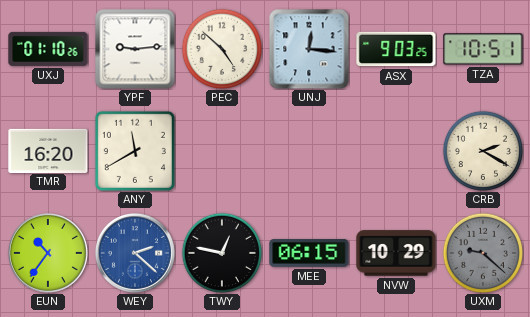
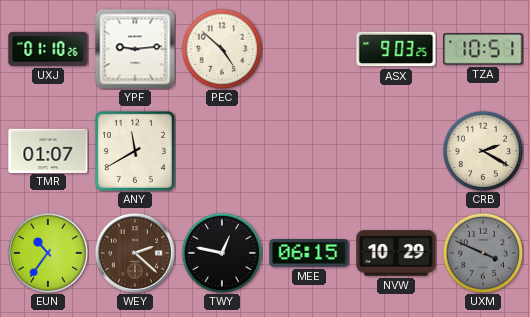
UNJ: 12:16 -> none
TMR: 16:20 -> 01:07
WEY dial: blue -> brown
UXM: 9:22 -> 3:49
